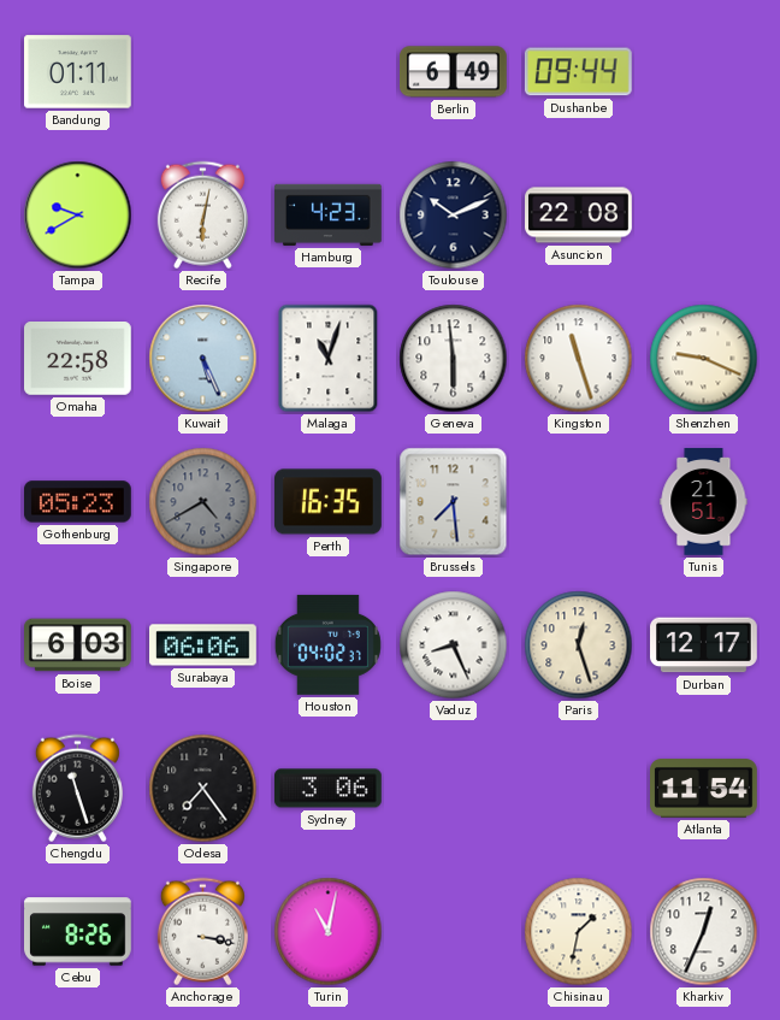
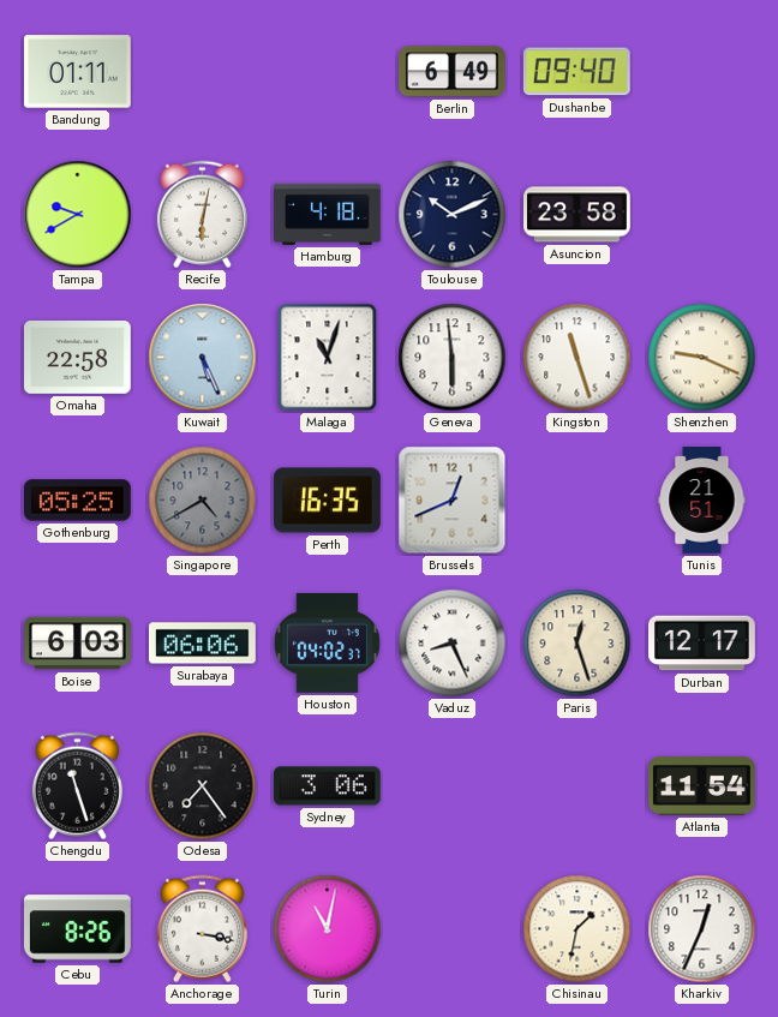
Dushanbe: 09:44 -> 09:40
Hamburg: 4:23 -> 4:18
Asuncion: 22:08 -> 23:58
Gothenburg: 05:23 -> 05:25
Brussels: 7:29 -> 12:41
